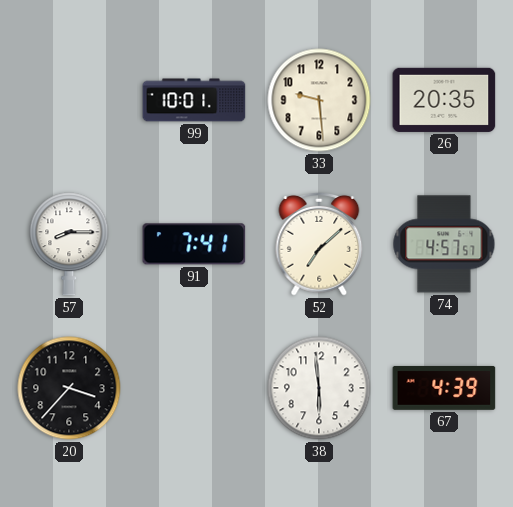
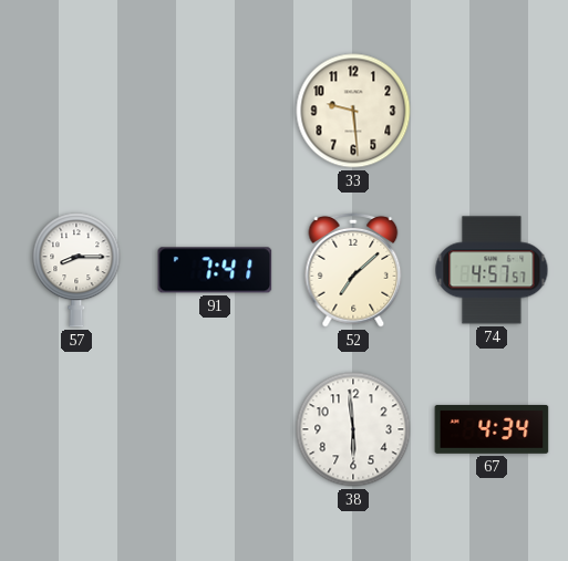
99: 10:01 -> none
26: 20:35 -> none
20: 3:37 -> none
67: 4:39 -> 4:34
